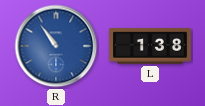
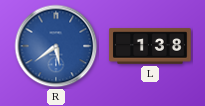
R: 10:54 -> 5:39
